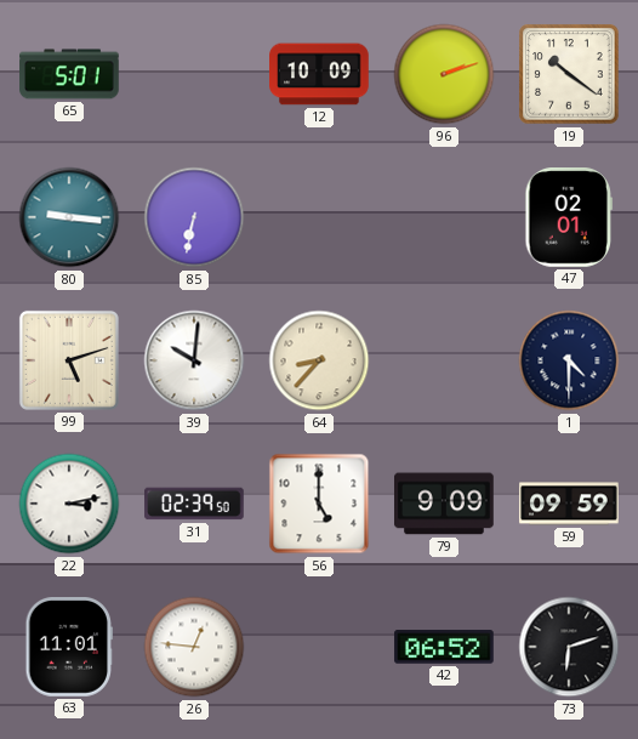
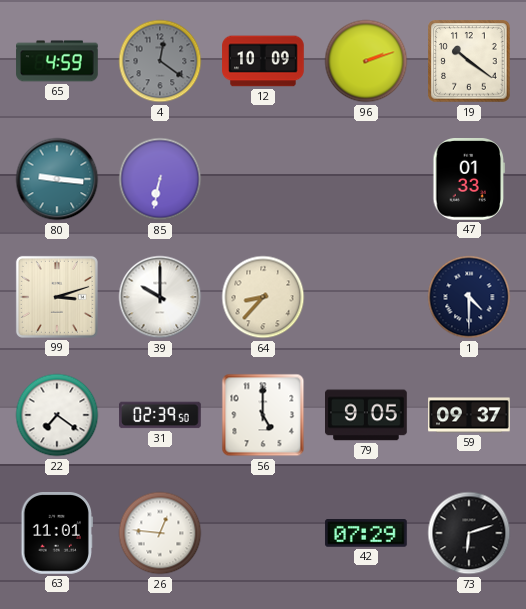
65: 5:01 -> 4:59
4: none -> 12:21
47: 02:01 -> 01:33
99: 5:12 -> 3:12
39: 10:01 -> 10:00
22: 3:13 -> 7:21
79: 9:09 -> 9:05
59: 09:59 -> 09:37
42: 06:52 -> 07:29
